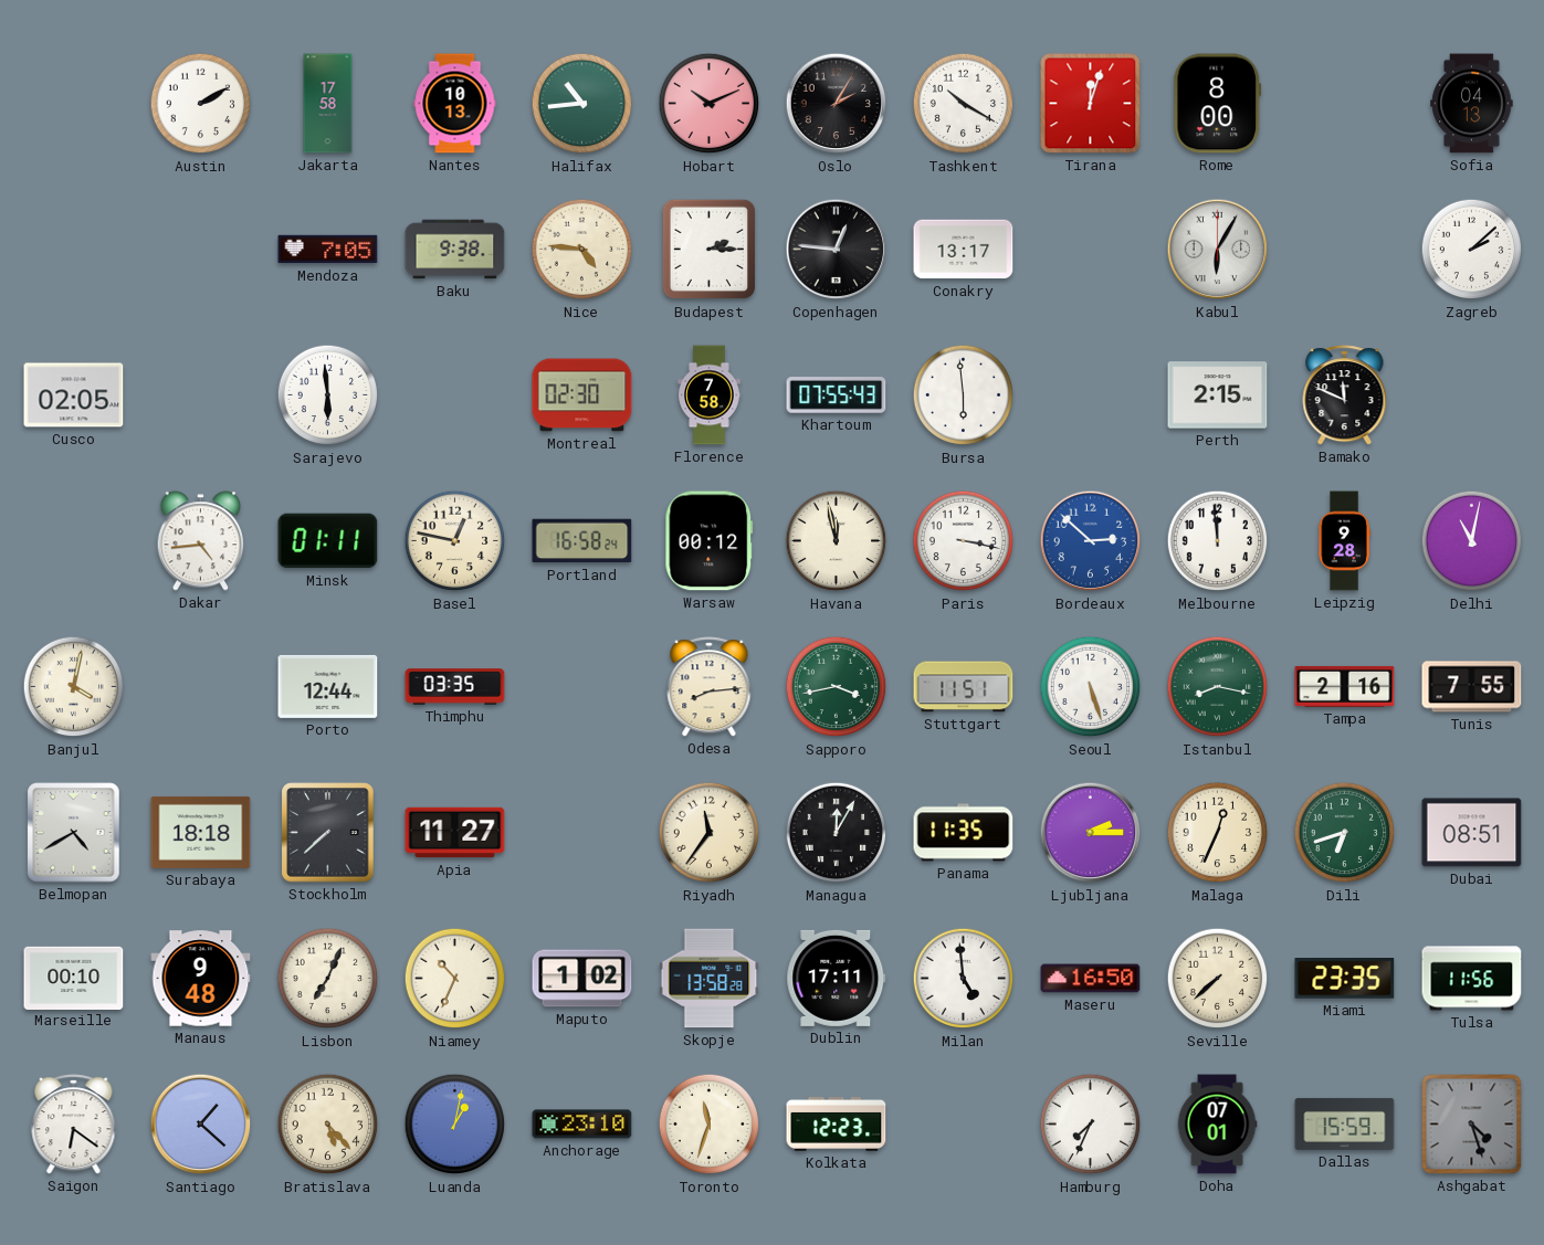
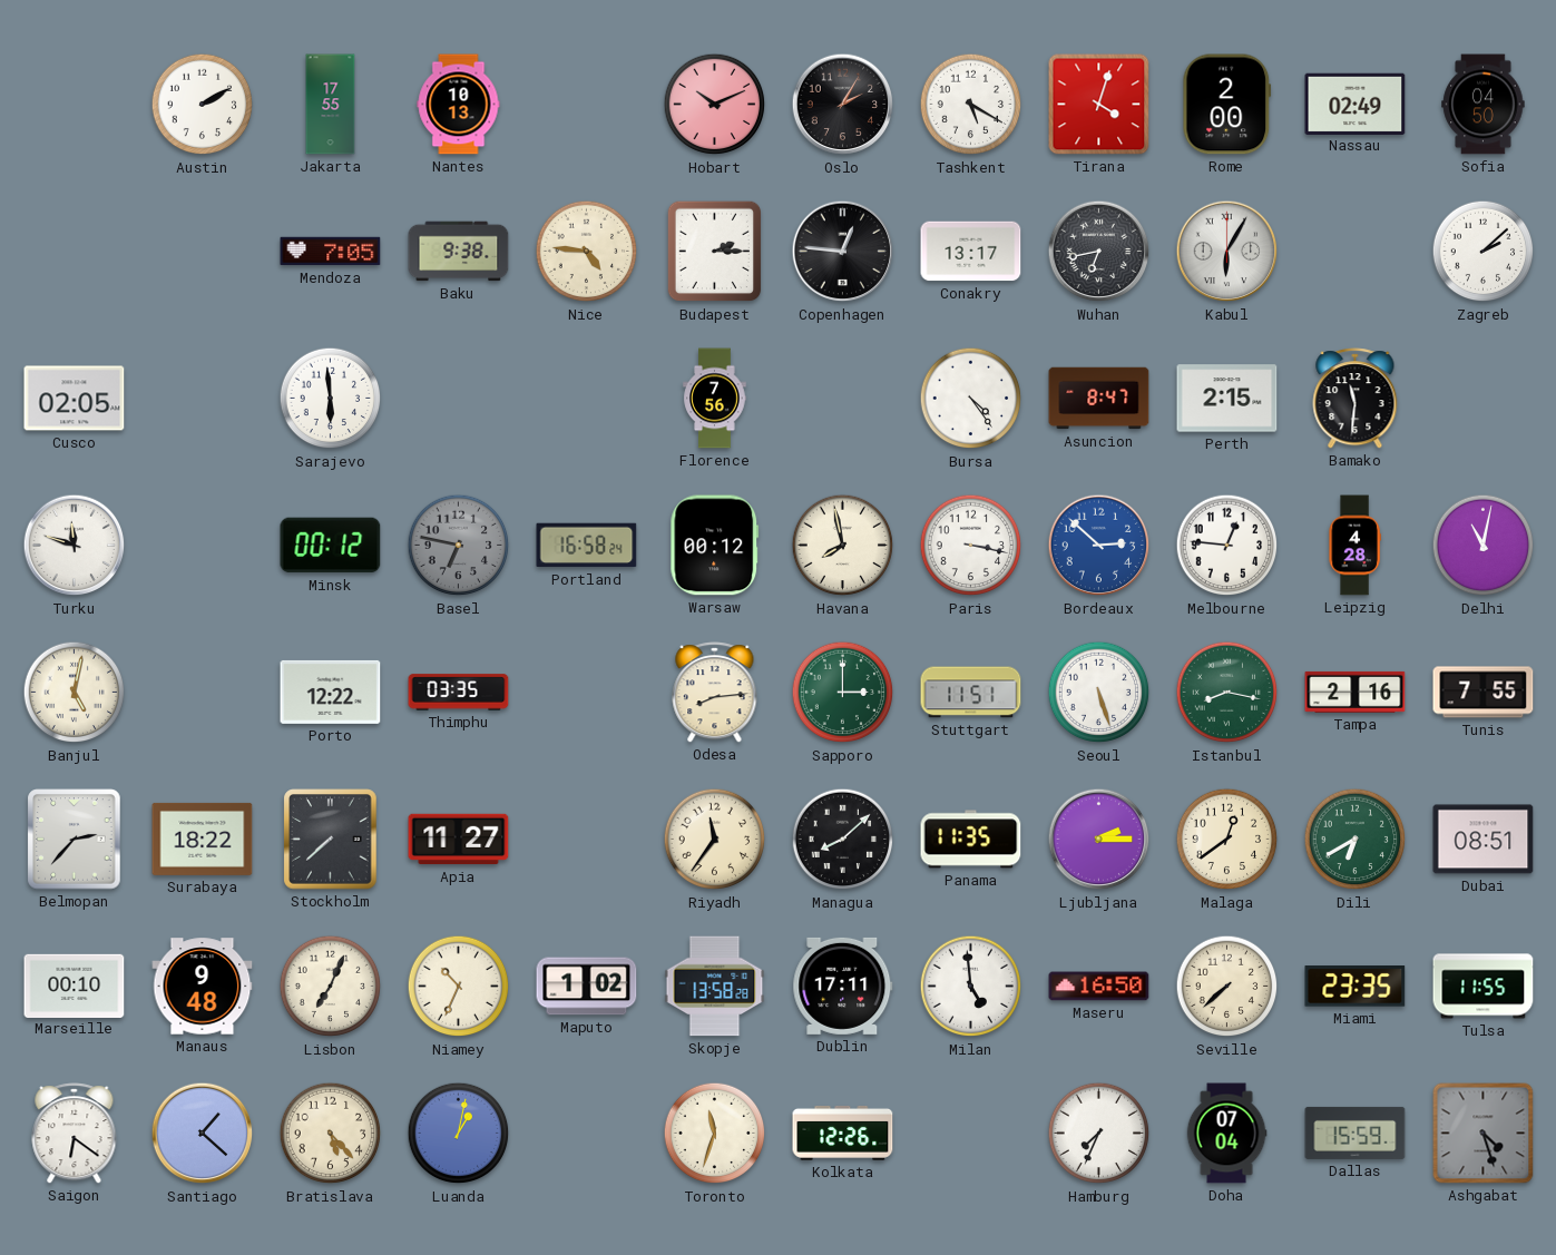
Jakarta: 17:58 -> 17:55
Halifax: 10:44 -> none
Tashkent: 10:20 -> 5:20
Tirana: 12:03 -> 4:03
Rome: 8:00 -> 2:00
Nassau: none -> 02:49
Sofia: 04:13 -> 04:50
Wuhan: none -> 6:43
Montreal: 02:30 -> none
Florence: 7:58 -> 7:56
Khartoum: 07:55 -> none
Bursa: 5:59 -> 4:24
Asuncion: none -> 8:47
Bamako: 11:49 -> 11:31
Turku: none -> 11:48
Dakar: 4:44 -> none
Minsk: 01:11 -> 00:12
Basel: 12:47 -> 6:47
Basel dial: cream -> grey
Havana: 11:58 -> 7:58
Melbourne: 11:59 -> 12:46
Leipzig: 9:28 -> 4:28
Banjul: 4:02 -> 5:02
Porto: 12:44 -> 12:22
Sapporo: 3:43 -> 3:00
Belmopan: 4:40 -> 2:37
Surabaya: 18:18 -> 18:22
Managua: 12:05 -> 8:08
Malaga: 12:34 -> 12:39
Dili: 6:42 -> 6:40
Tulsa: 11:56 -> 11:55
Anchorage: 23:10 -> none
Kolkata: 12:23 -> 12:26
Doha: 07:01 -> 07:04
